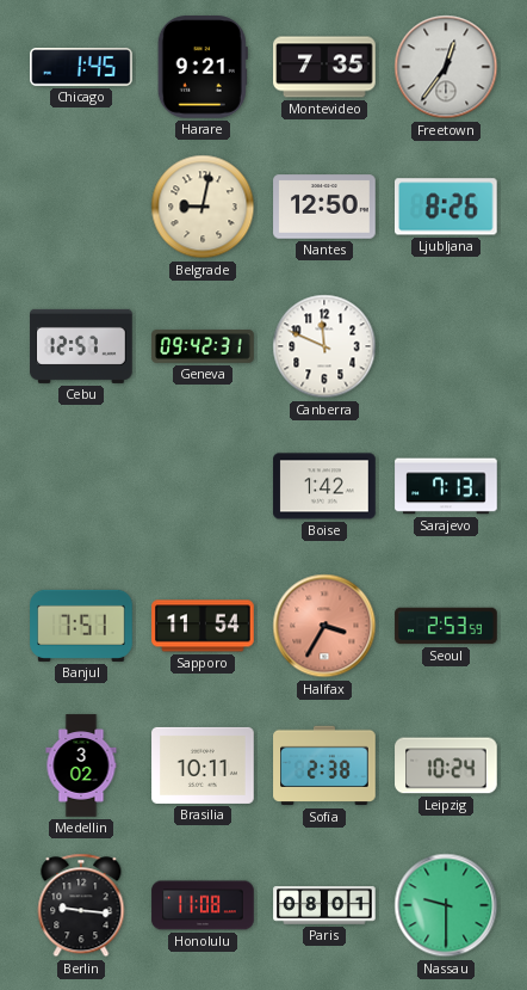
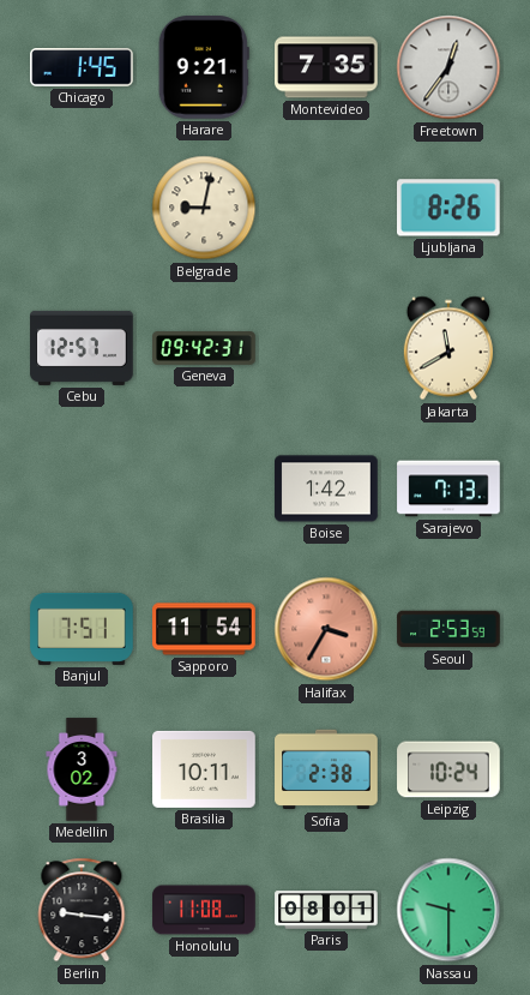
Nantes: 12:50 -> none
Canberra: 11:49 -> none
Jakarta: none -> 11:40
